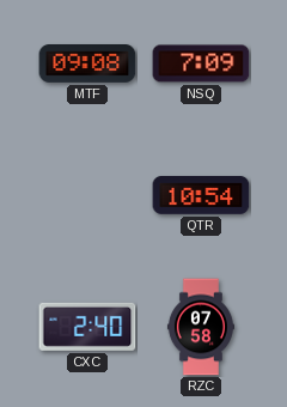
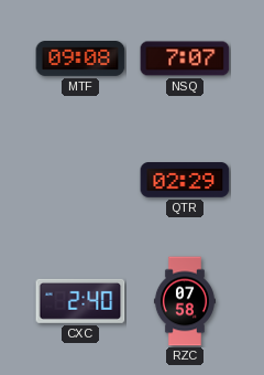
NSQ: 7:09 -> 7:07
QTR: 10:54 -> 02:29
